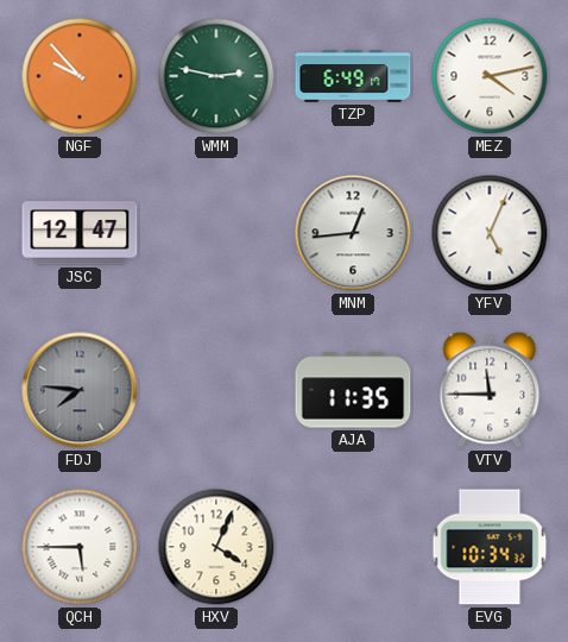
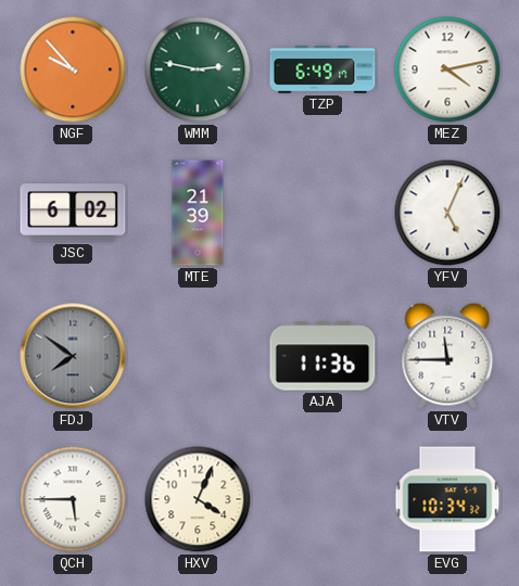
JSC: 12:47 -> 6:02
MTE: none -> 21:39
MNM: 12:44 -> none
FDJ: 7:46 -> 7:51
AJA: 11:35 -> 11:36
